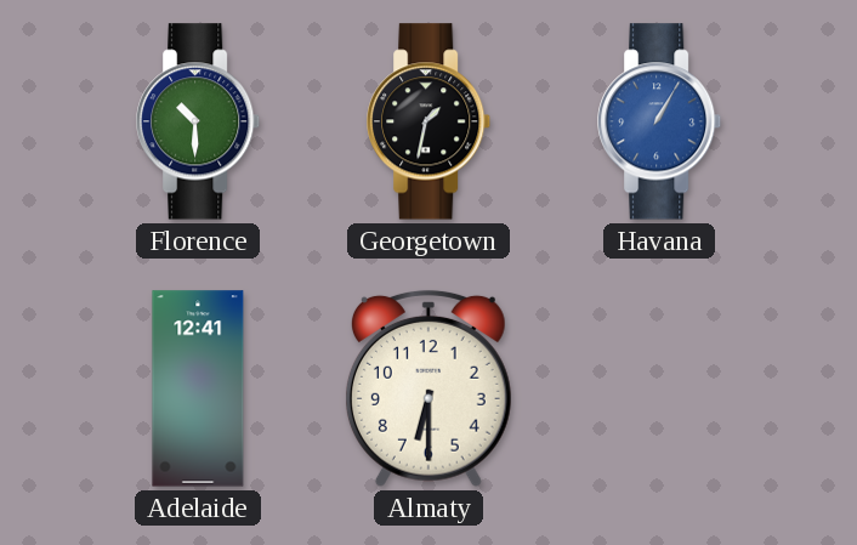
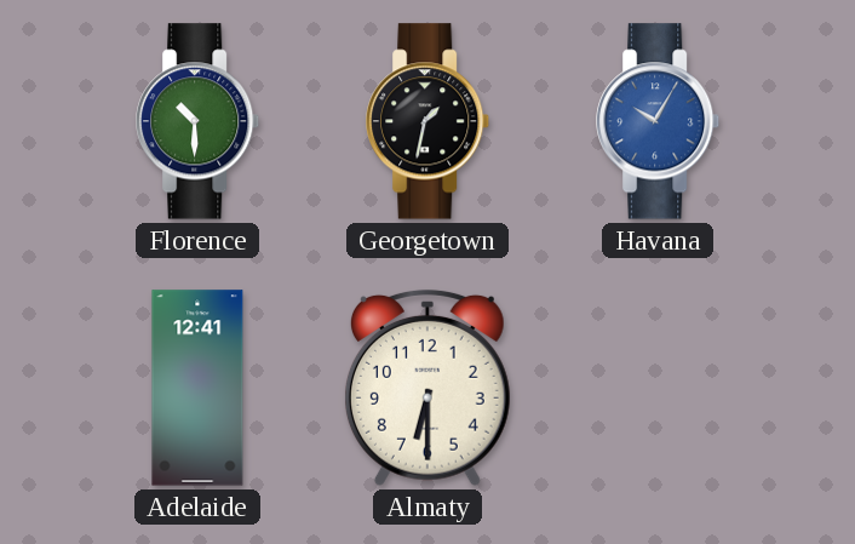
Havana: 1:05 -> 10:05
